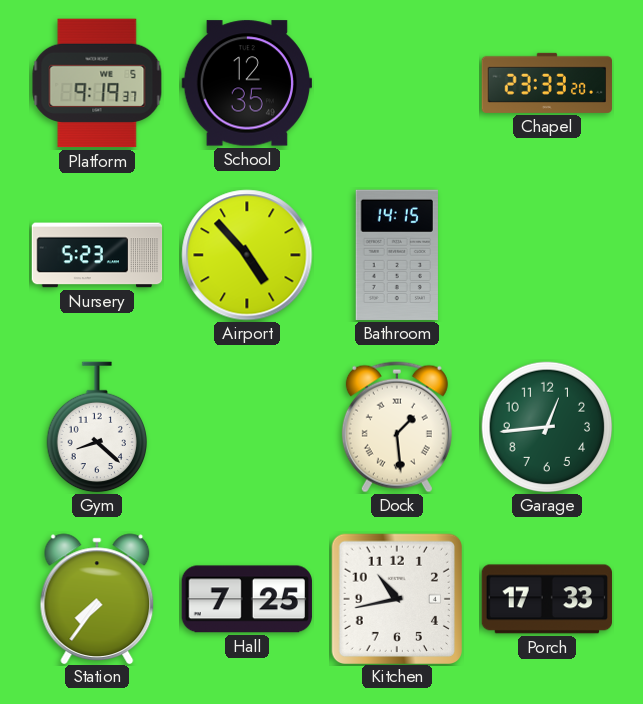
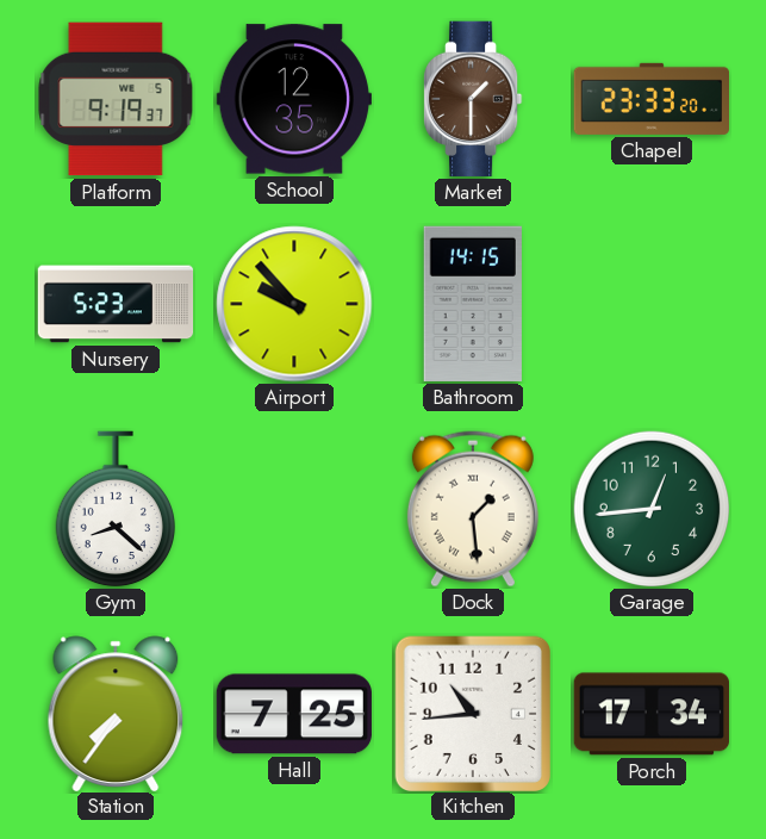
Market: none -> 1:30
Airport: 4:53 -> 9:53
Kitchen: 10:43 -> 10:44
Porch: 17:33 -> 17:34
